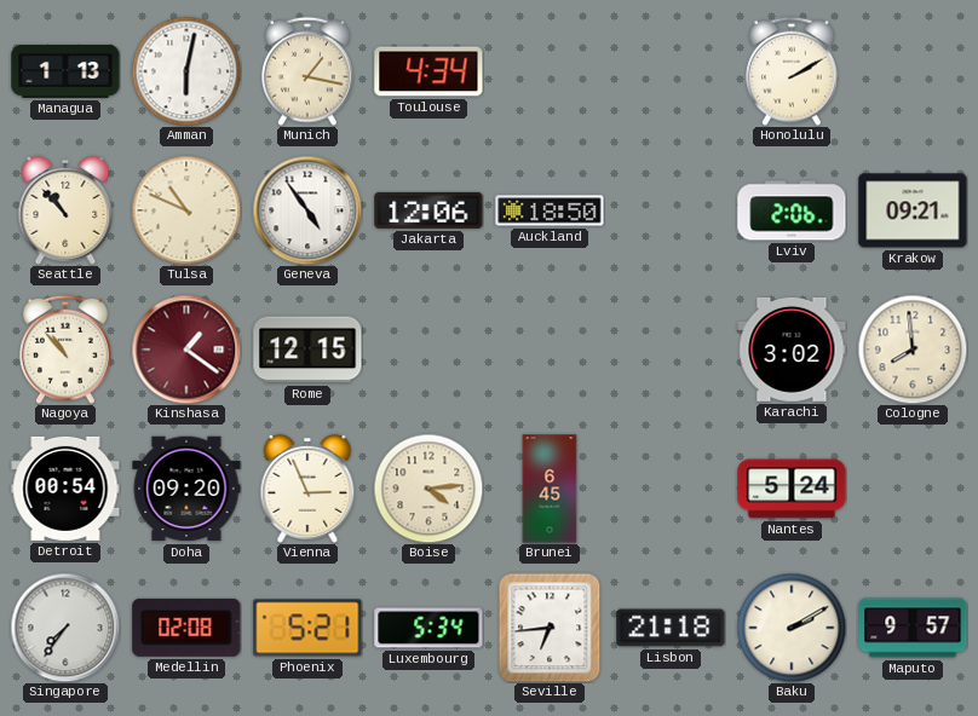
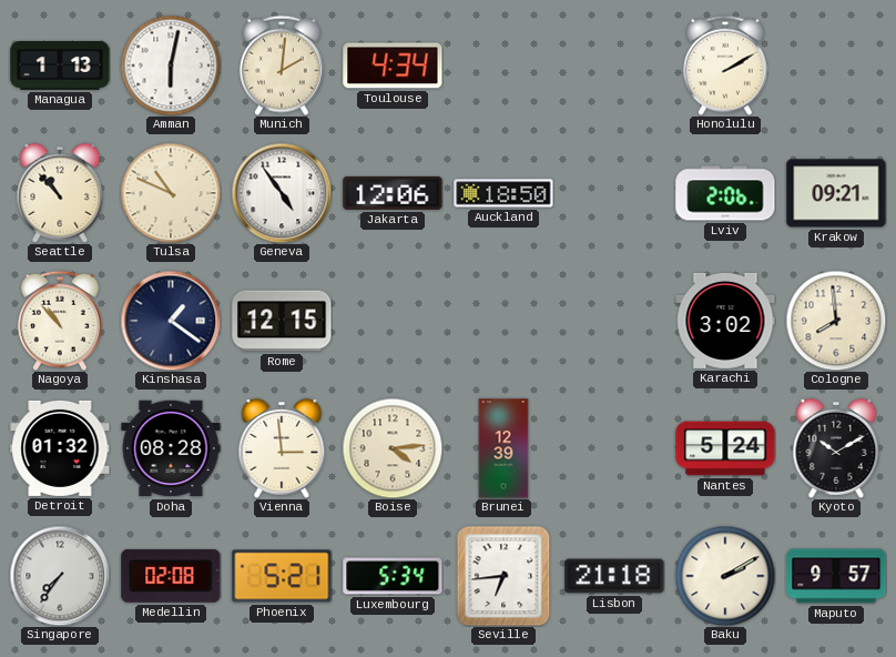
Munich: 1:17 -> 2:01
Kinshasa dial: burgundy -> navy
Detroit: 00:54 -> 01:32
Doha: 09:20 -> 08:28
Vienna: 2:56 -> 2:59
Brunei: 6:45 -> 12:39
Kyoto: none -> 10:10
